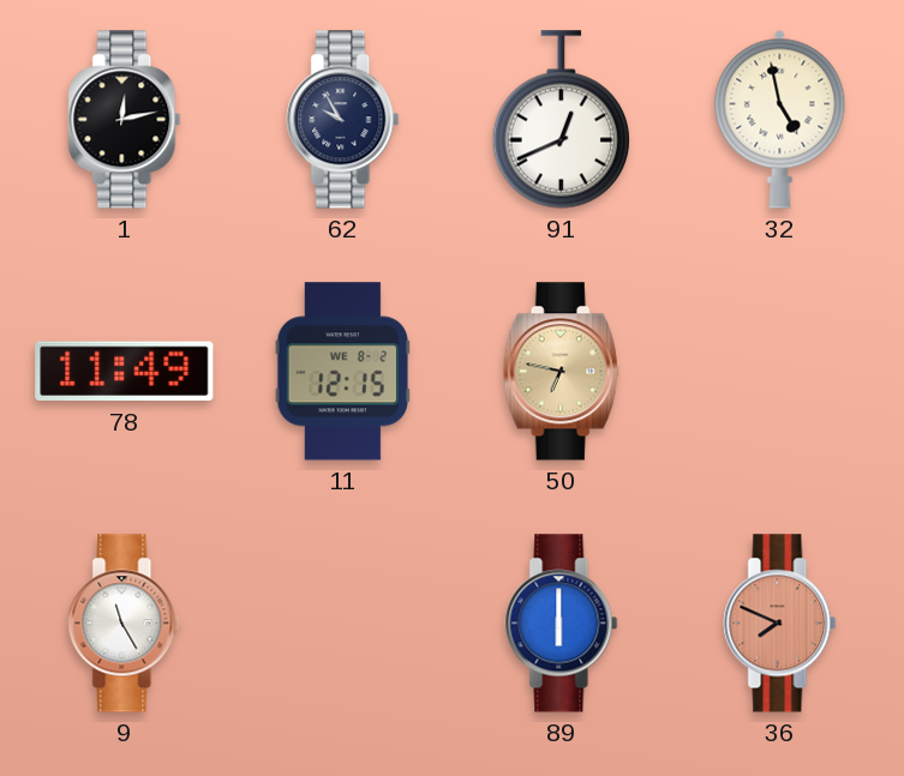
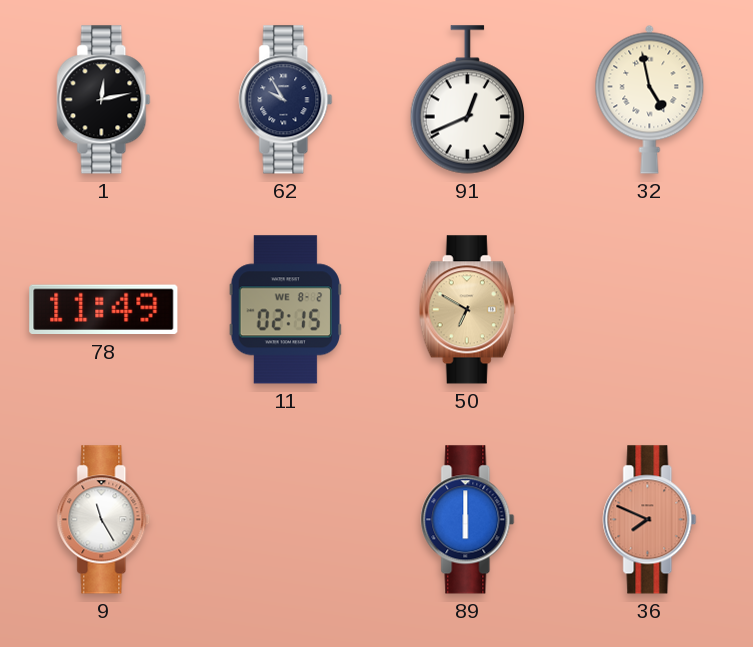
11: 12:15 -> 02:15
50: 6:47 -> 6:50
